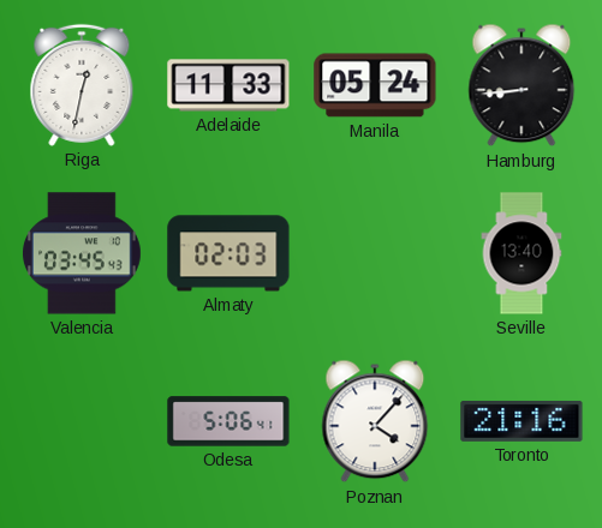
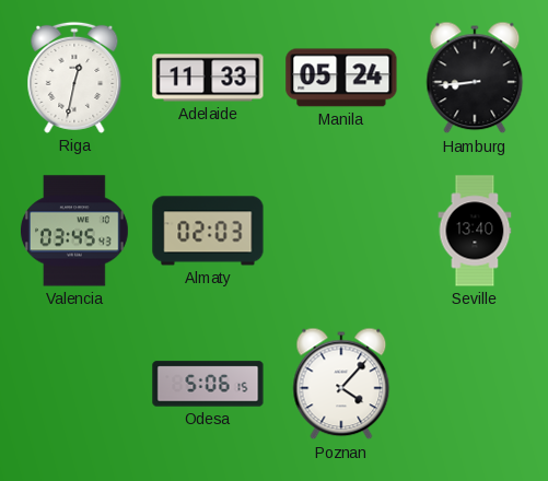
Odesa: 5:06:41 -> 5:06:15
Toronto: 21:16 -> none
